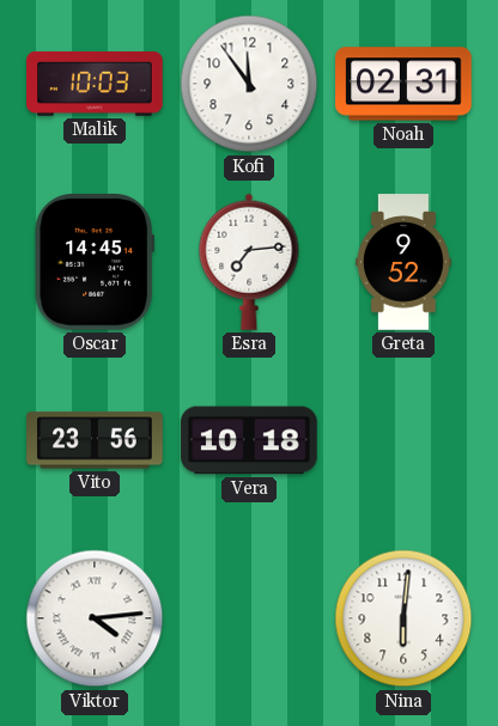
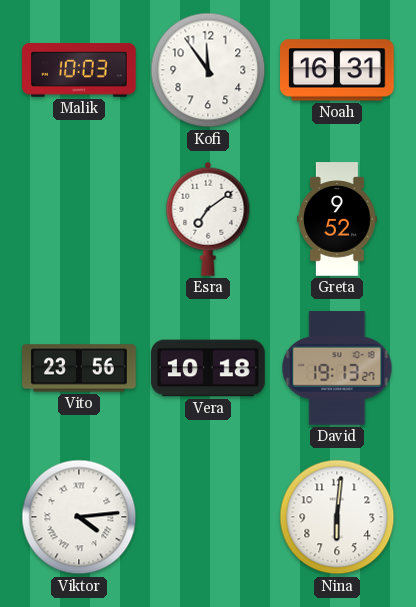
Noah: 02:31 -> 16:31
Oscar: 14:45 -> none
Esra: 7:14 -> 7:09
David: none -> 19:13
